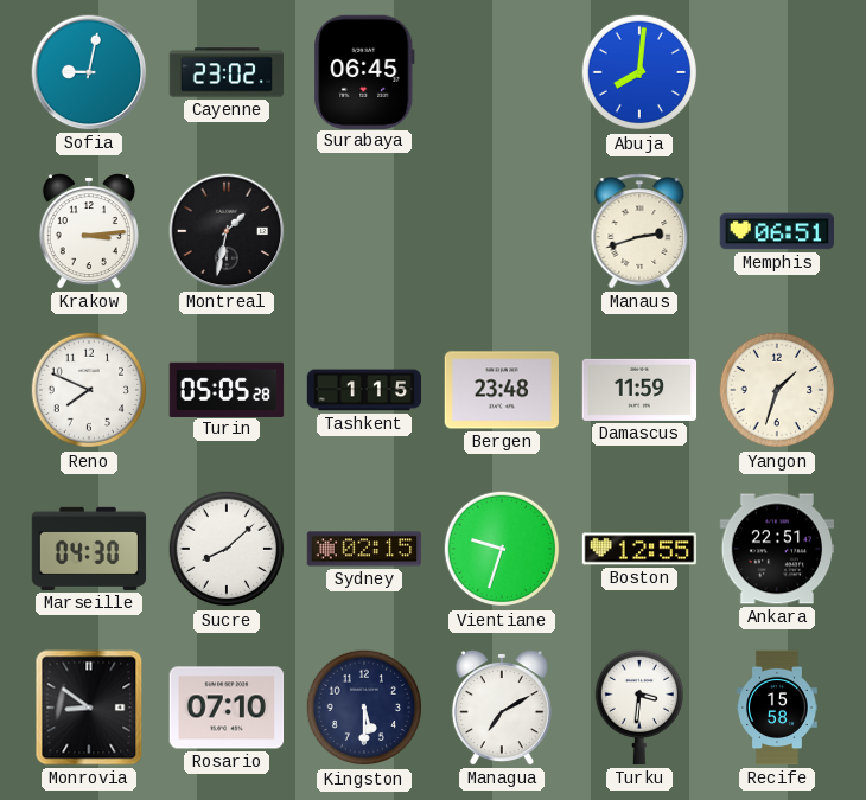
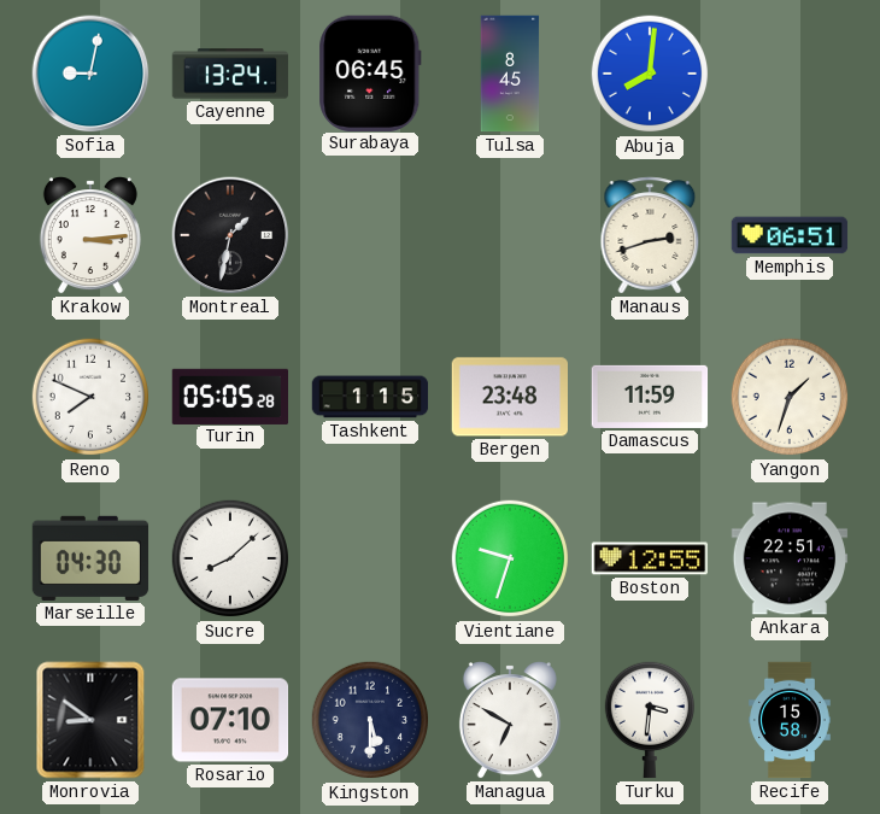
Cayenne: 23:02 -> 13:24
Tulsa: none -> 8:45
Sydney: 02:15 -> none
Managua: 7:10 -> 6:50
